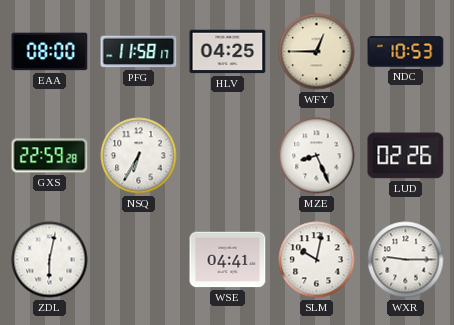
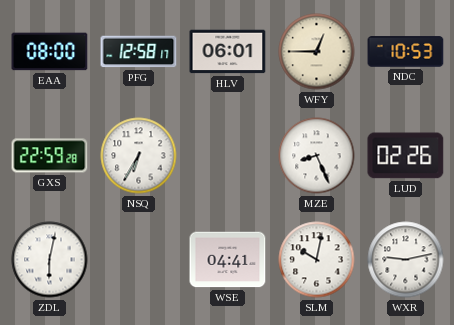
PFG: 11:58 -> 12:58
HLV: 04:25 -> 06:01
WXR: 9:15 -> 9:13
